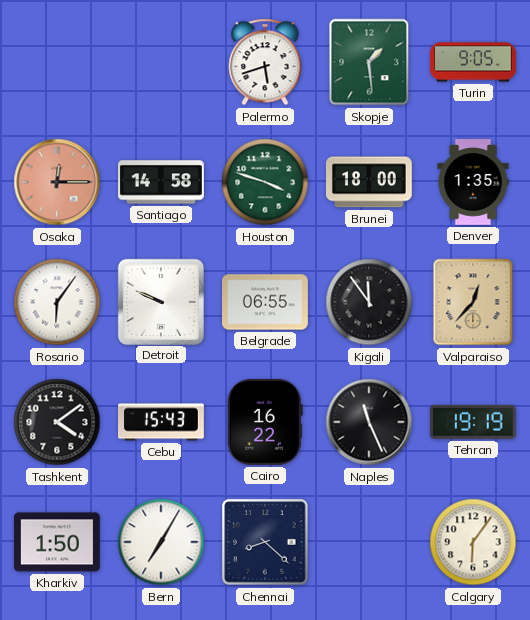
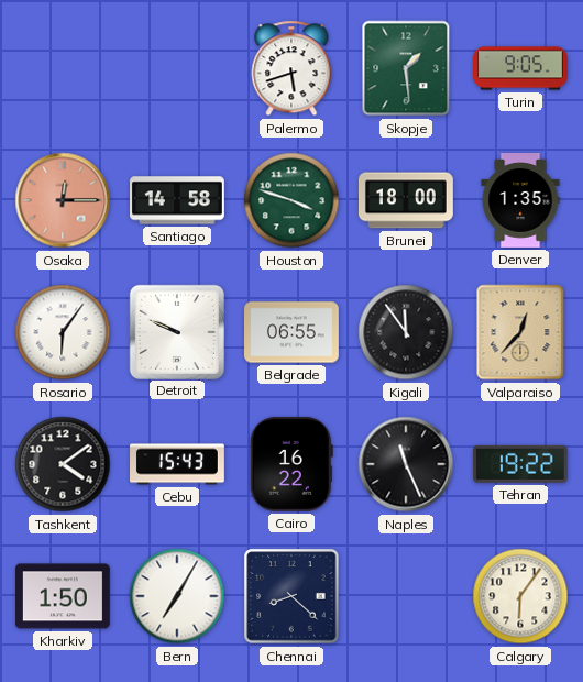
Tehran: 19:19 -> 19:22
